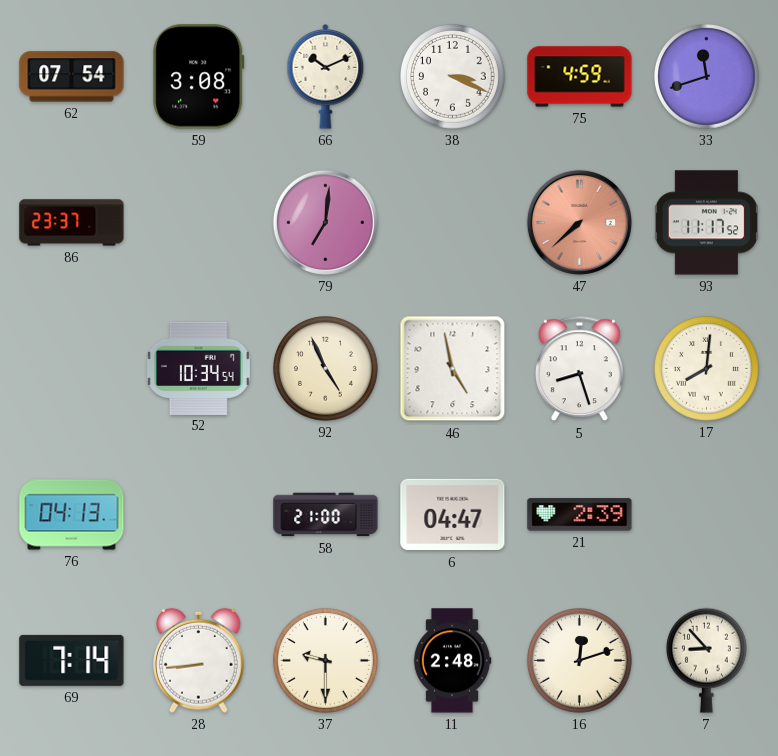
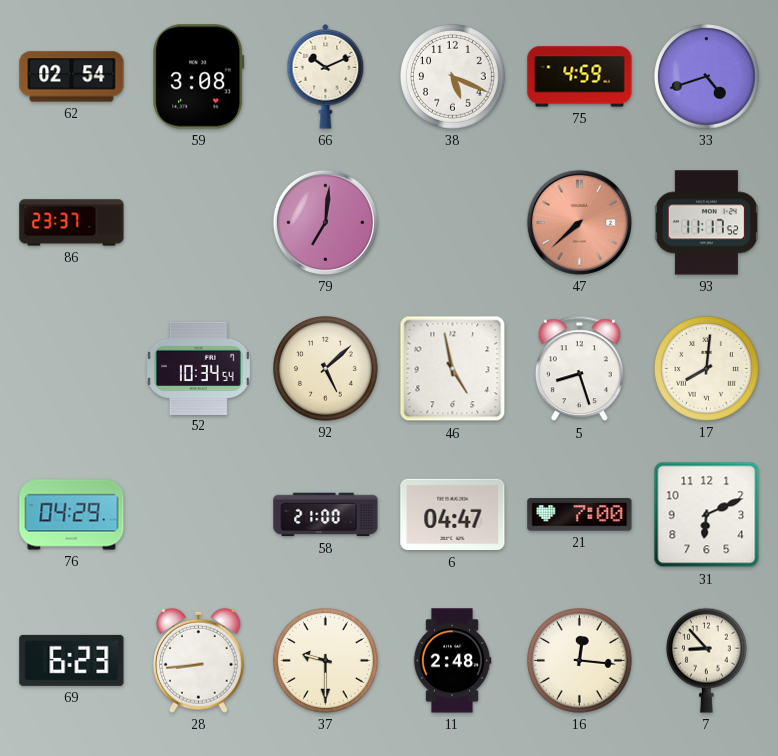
62: 07:54 -> 02:54
38: 3:19 -> 5:19
33: 11:42 -> 4:42
92: 4:56 -> 5:08
76: 04:13 -> 04:29
21: 2:39 -> 7:00
31: none -> 6:11
69: 7:14 -> 6:23
16: 12:12 -> 12:16
